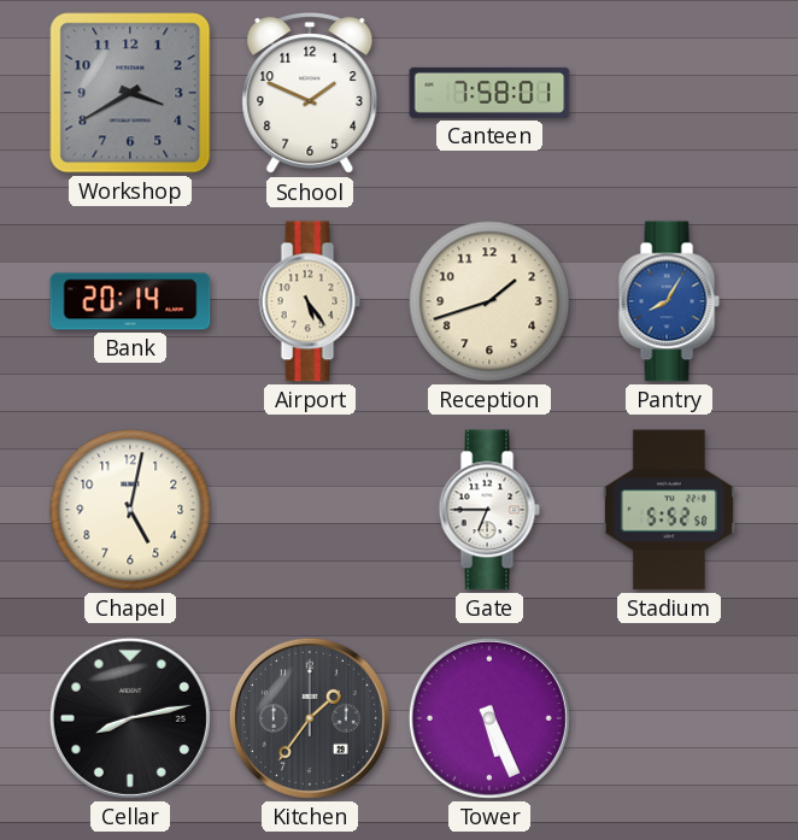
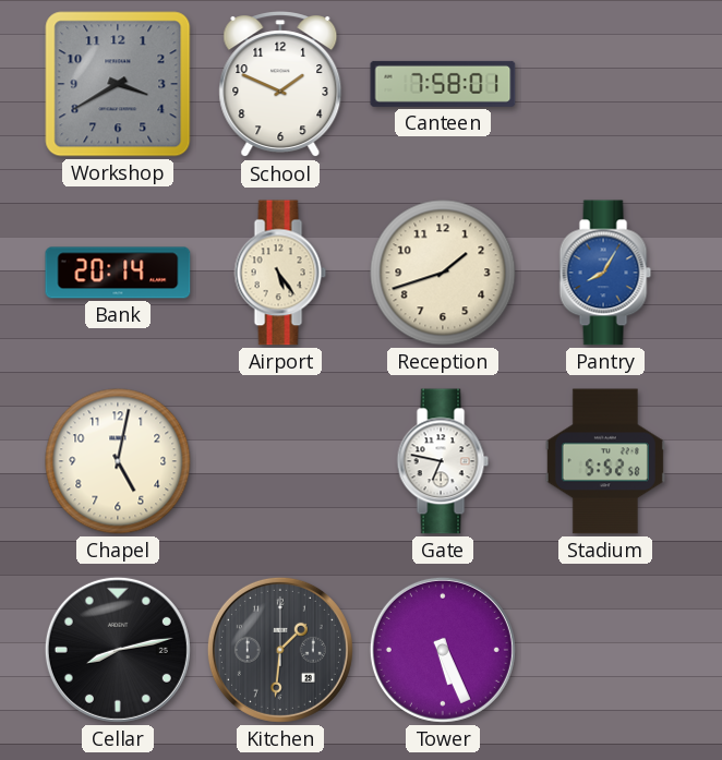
Gate: 6:45 -> 6:47
Kitchen: 1:36 -> 1:31
